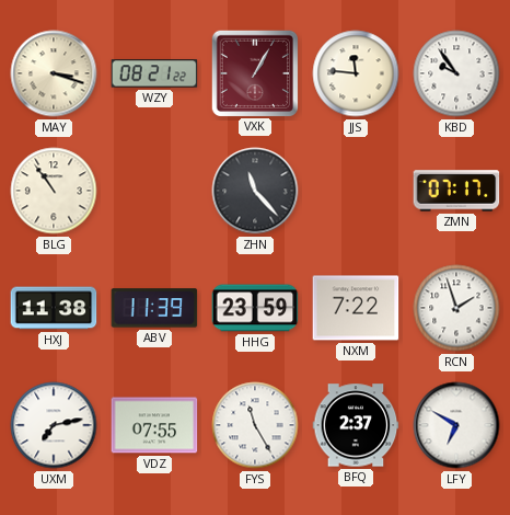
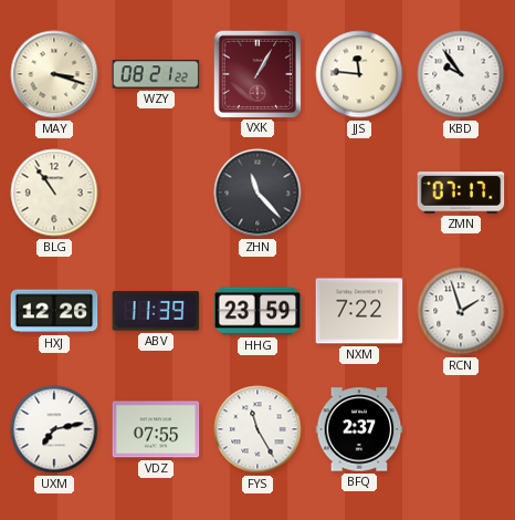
HXJ: 11:38 -> 12:26
LFY: 6:50 -> none
